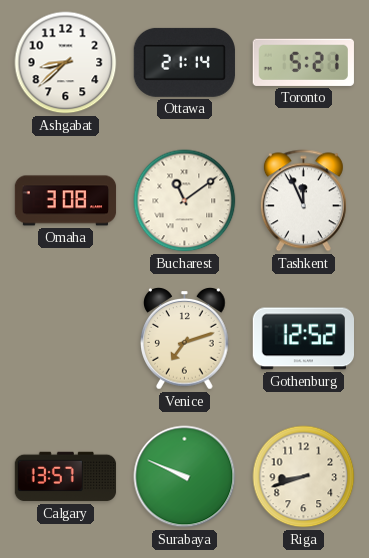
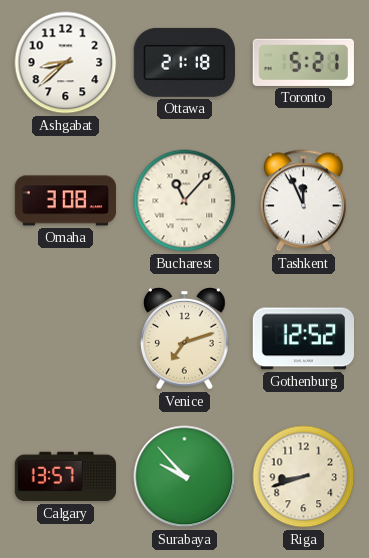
Ottawa: 21:14 -> 21:18
Bucharest: 11:09 -> 11:07
Surabaya: 9:49 -> 9:53
